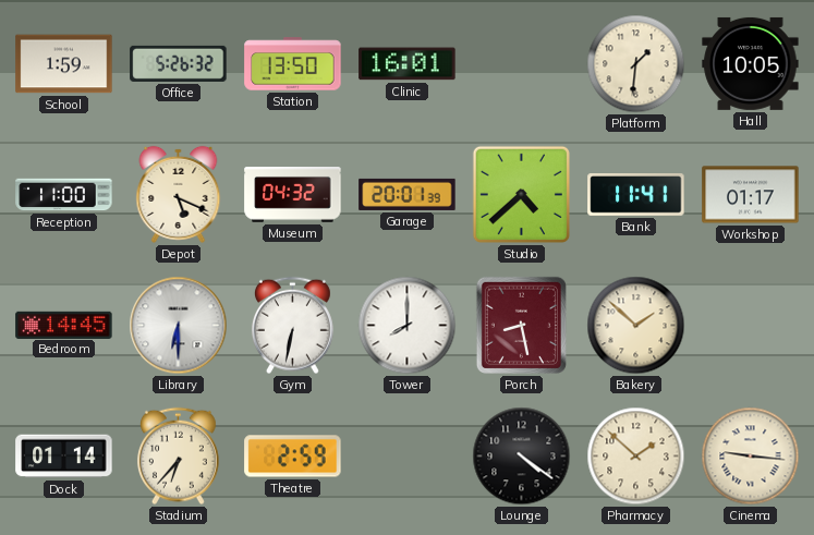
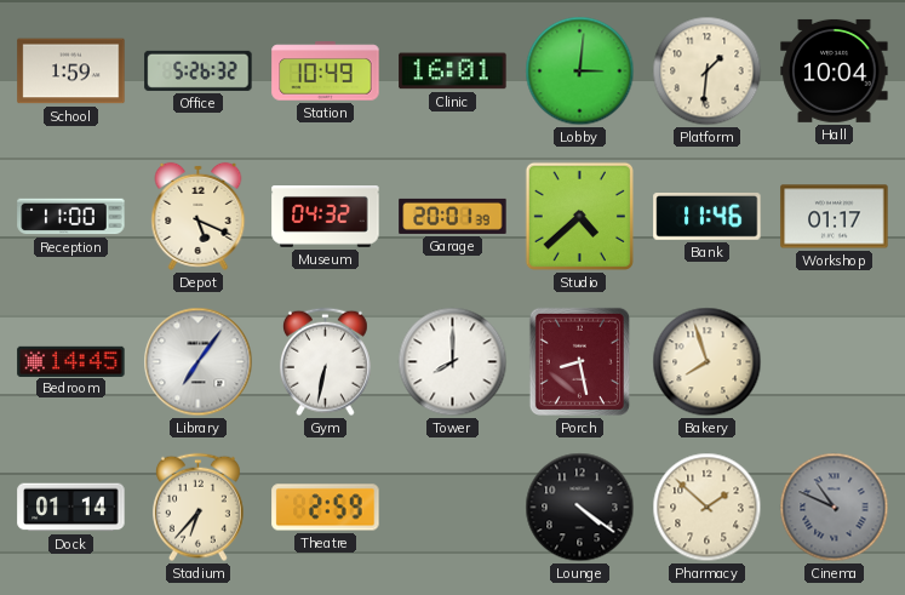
Station: 13:50 -> 10:49
Lobby: none -> 3:01
Hall: 10:05 -> 10:04
Bank: 11:41 -> 11:46
Library: 6:30 -> 7:06
Bakery: 1:52 -> 7:57
Cinema: 9:16 -> 10:49
Cinema dial: cream -> grey
